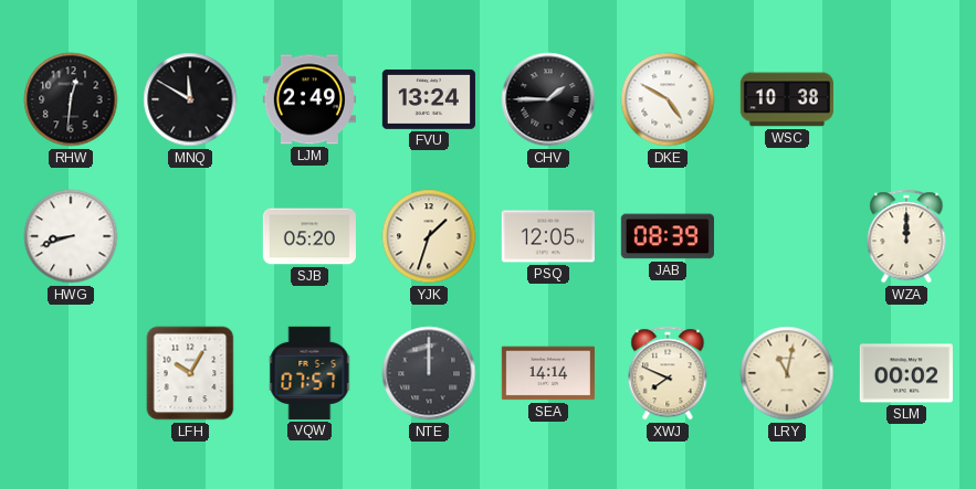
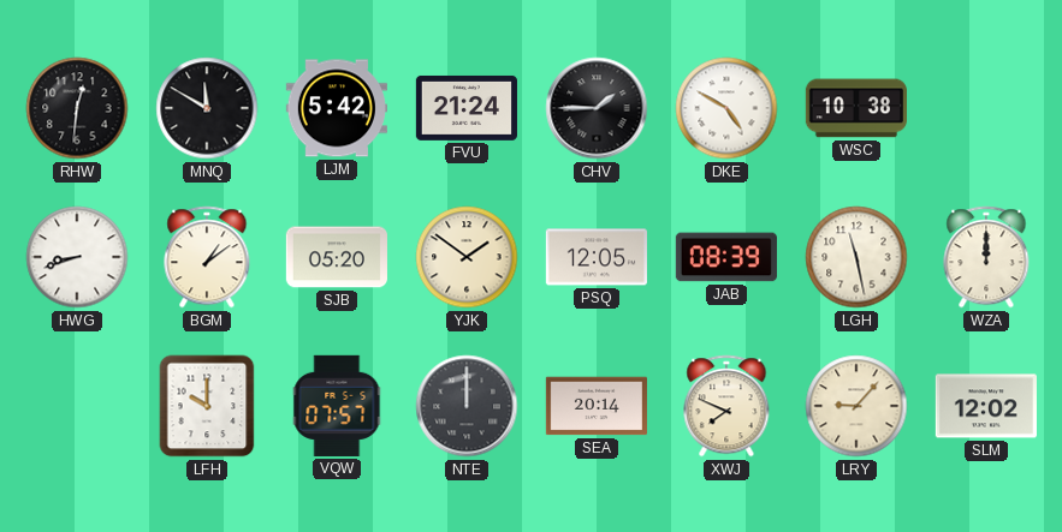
LJM: 2:49 -> 5:42
FVU: 13:24 -> 21:24
BGM: none -> 1:09
YJK: 1:33 -> 1:51
LGH: none -> 11:28
LFH: 10:05 -> 10:00
SEA: 14:14 -> 20:14
LRY: 11:02 -> 9:07
SLM: 00:02 -> 12:02
